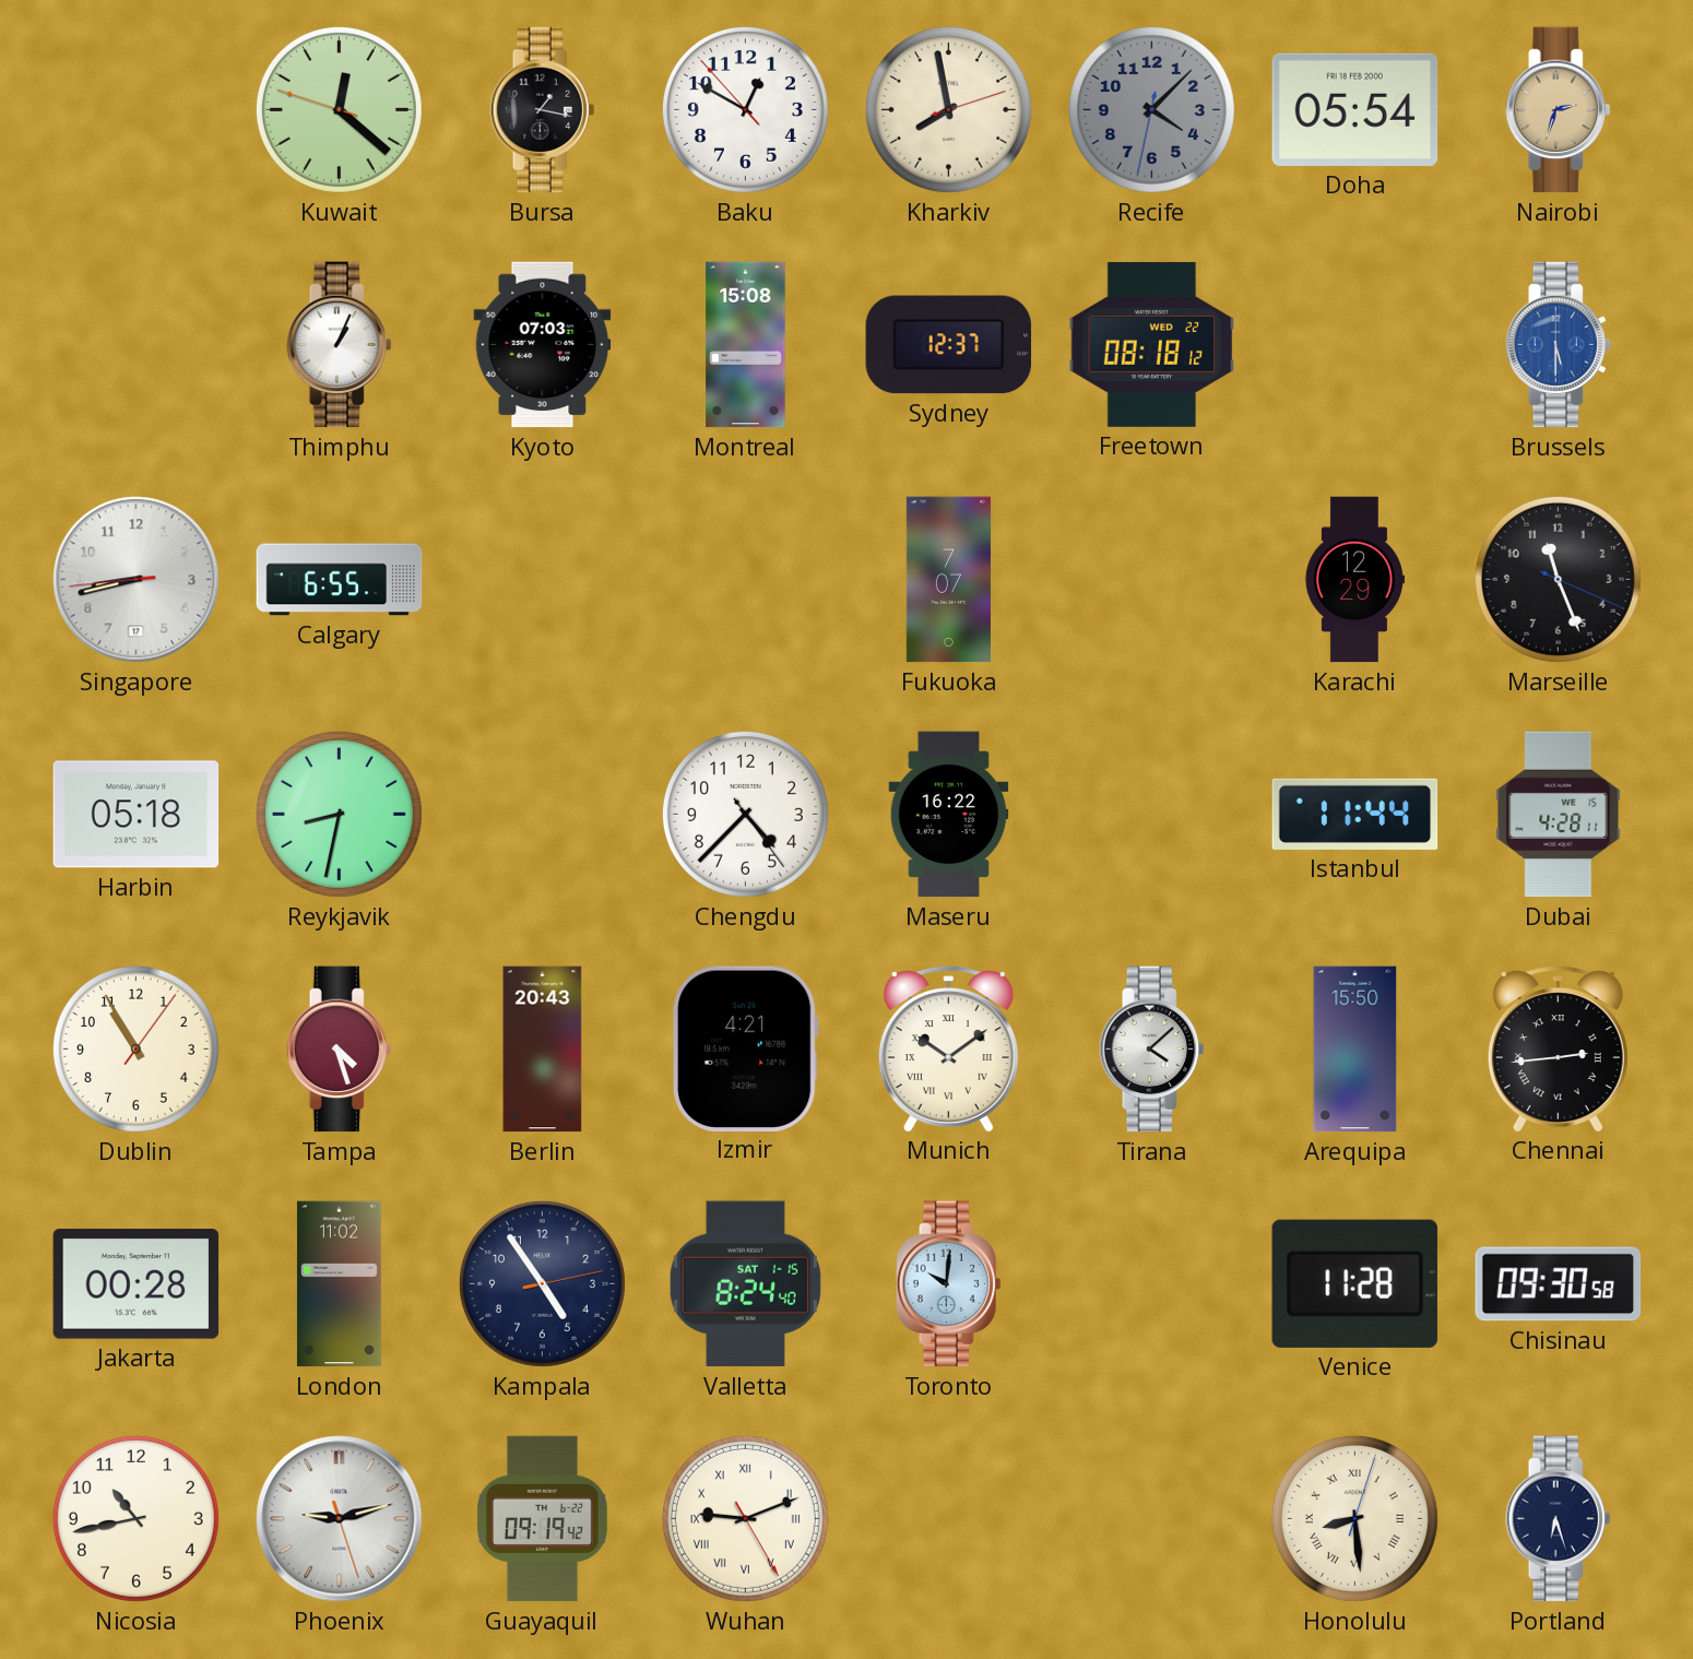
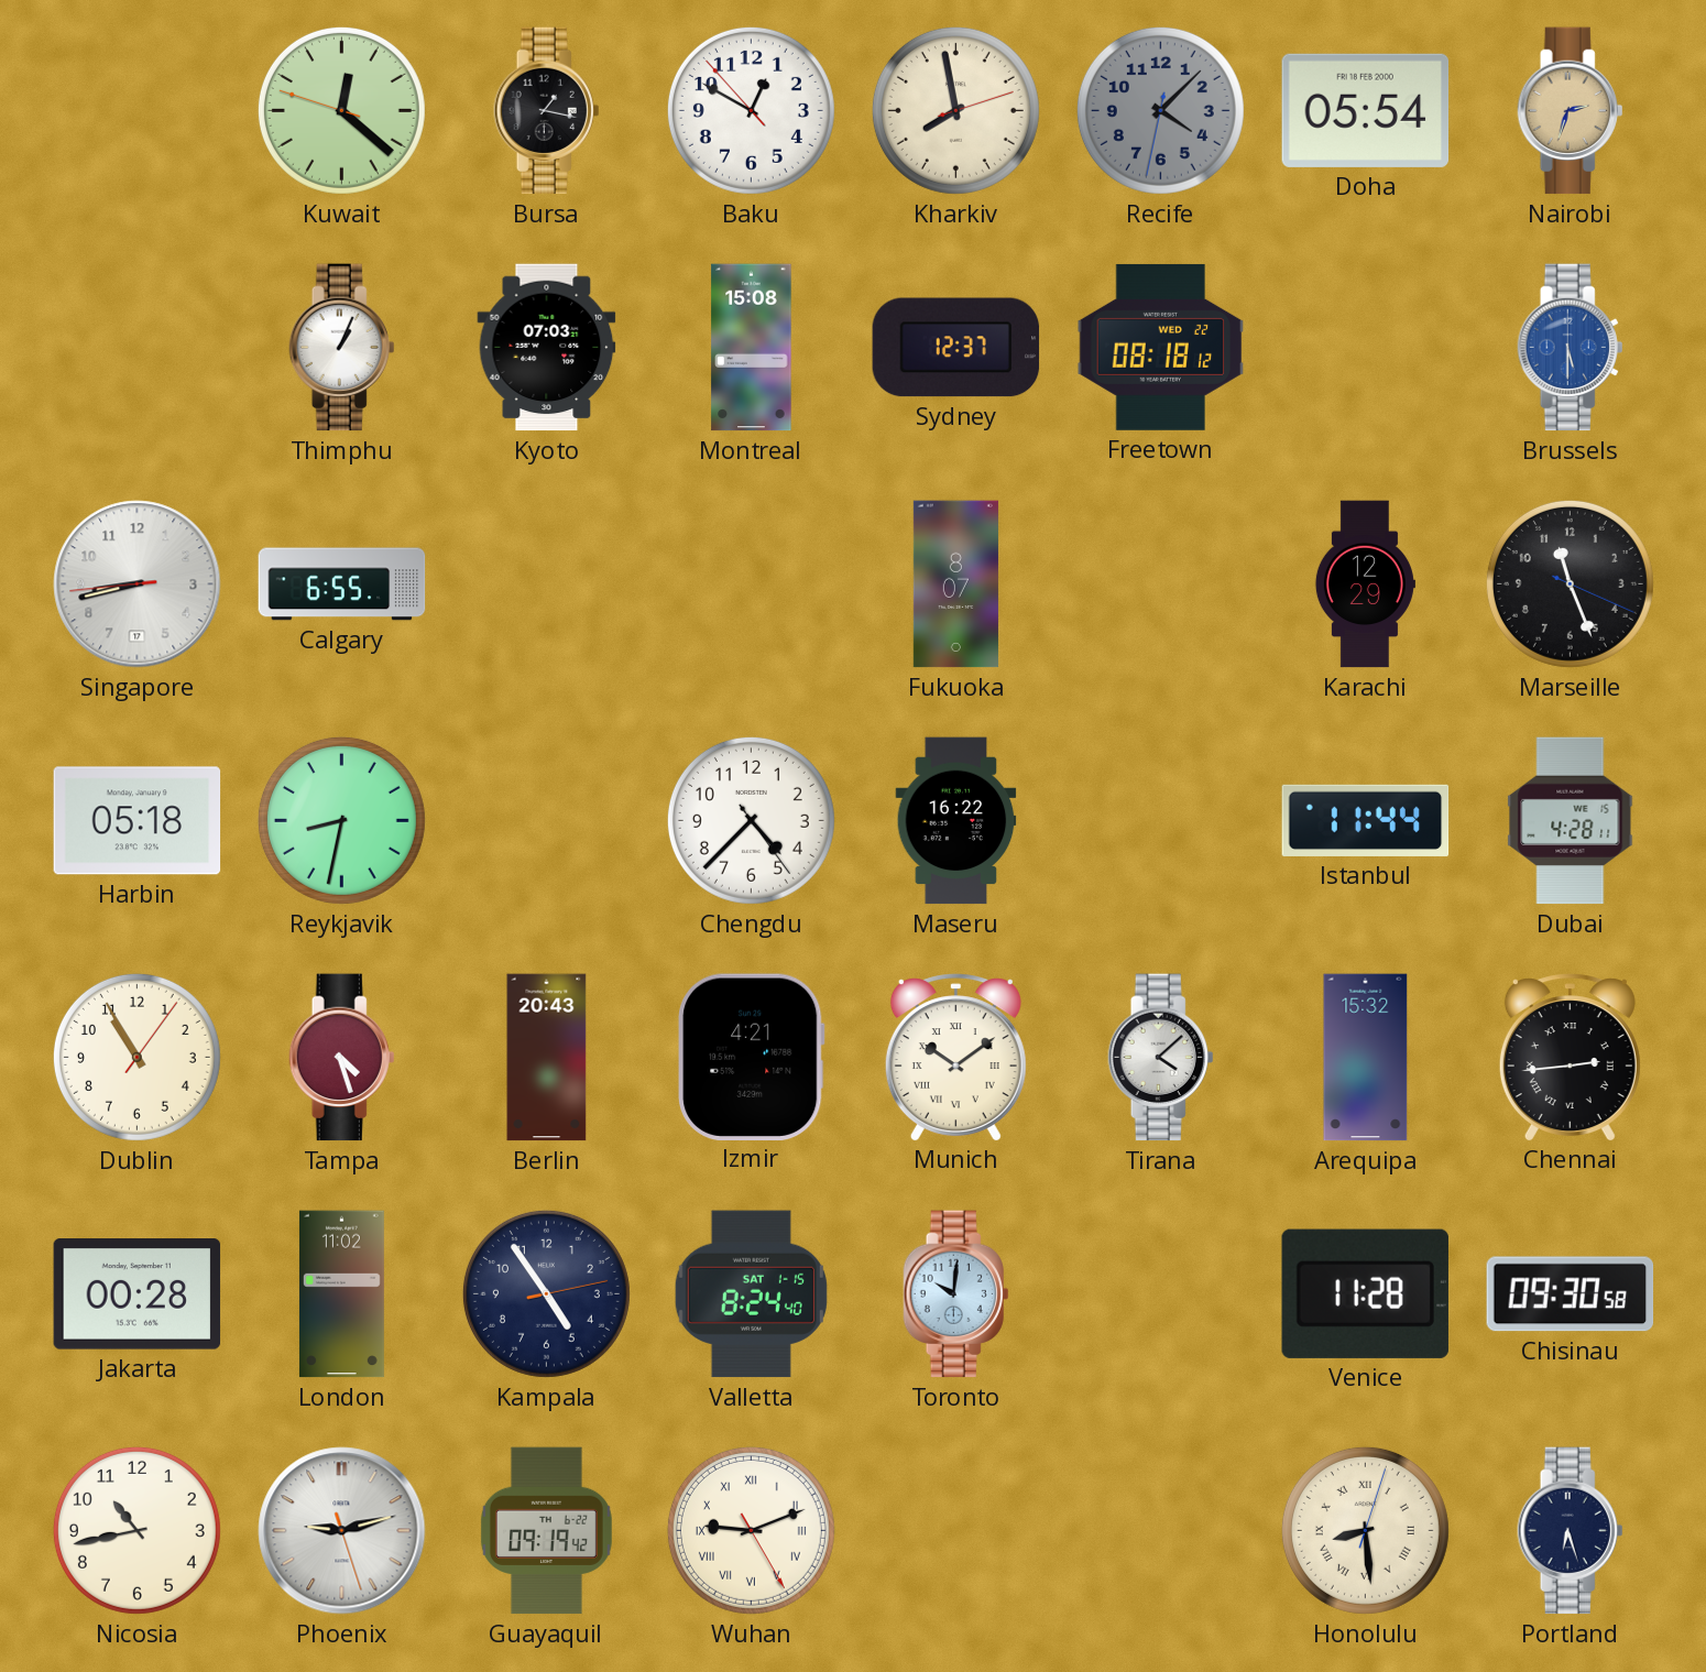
Fukuoka: 7:07 -> 8:07
Arequipa: 15:50 -> 15:32
